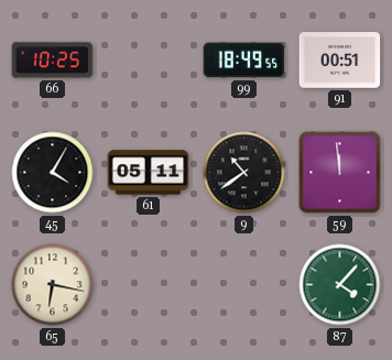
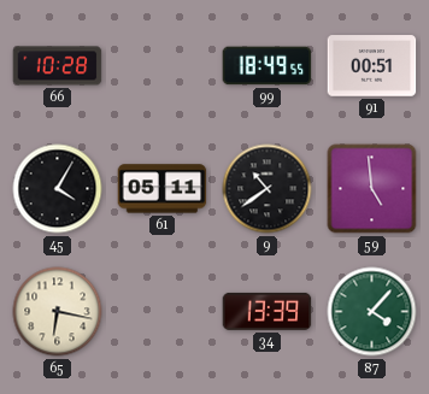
66: 10:25 -> 10:28
59: 11:59 -> 4:59
34: none -> 13:39
